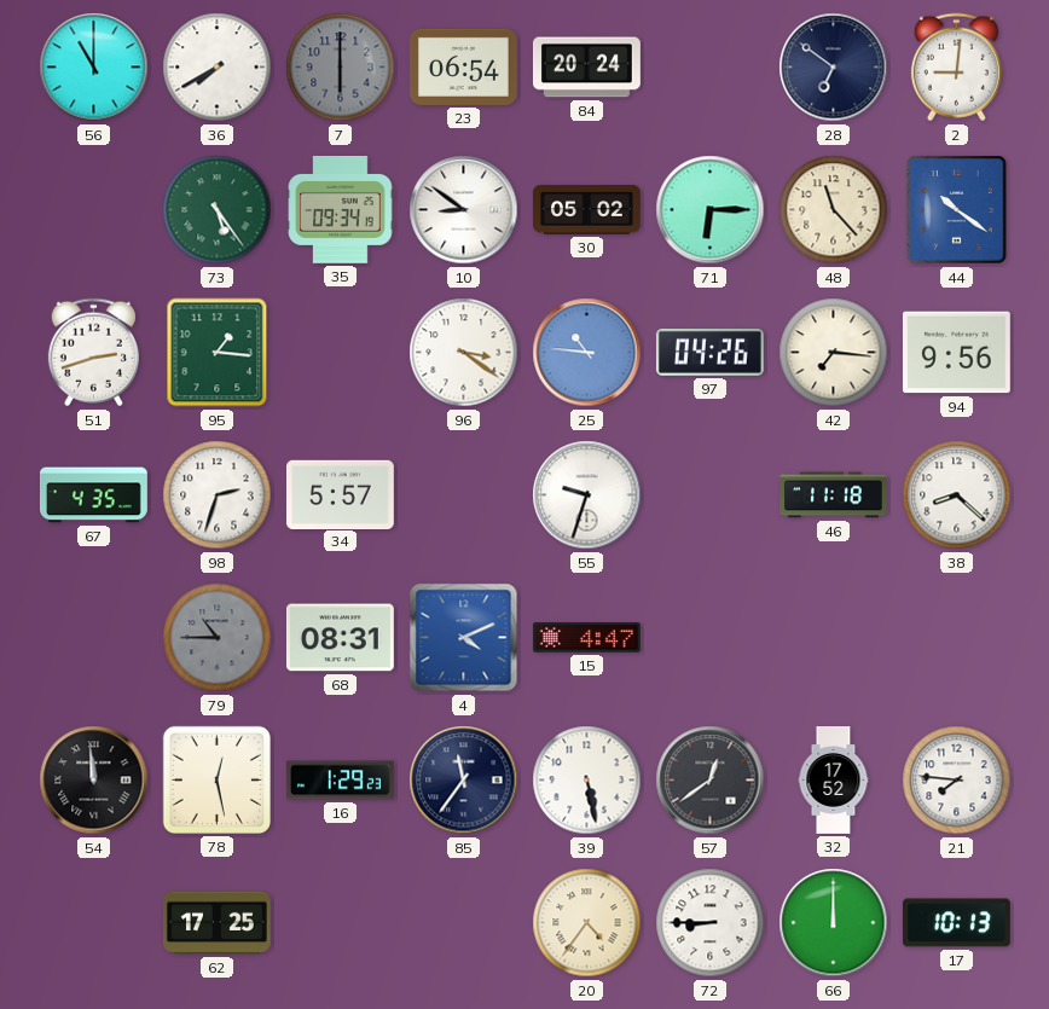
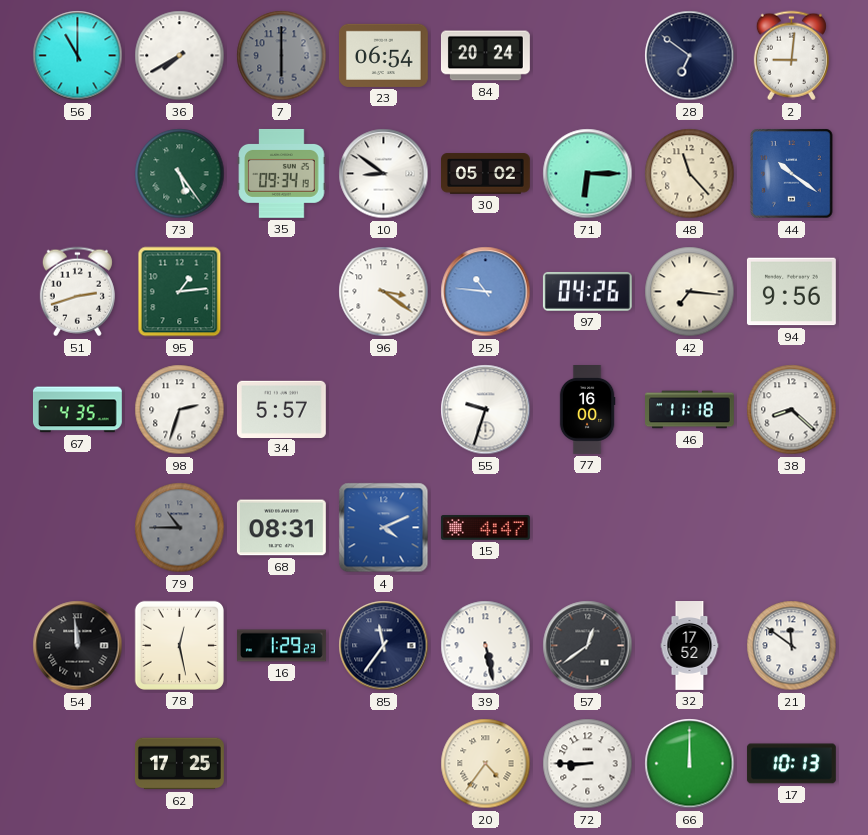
95: 1:16 -> 1:14
77: none -> 16:00
21: 7:46 -> 11:51
